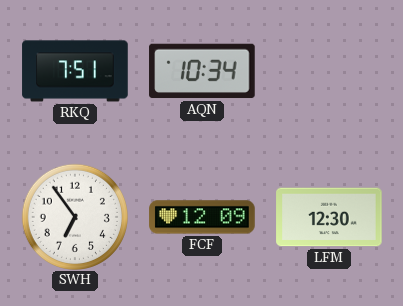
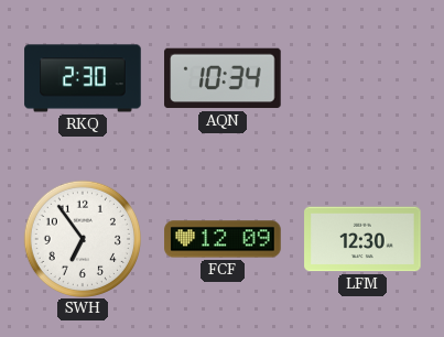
RKQ: 7:51 -> 2:30
